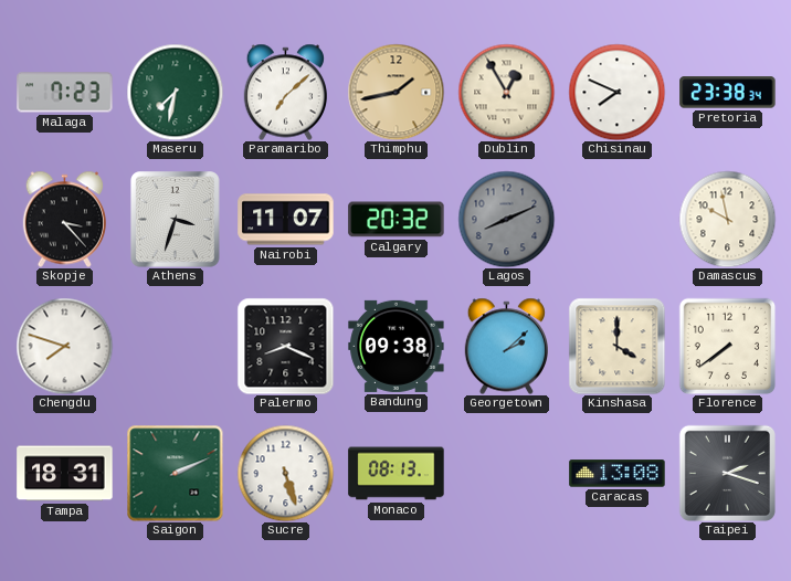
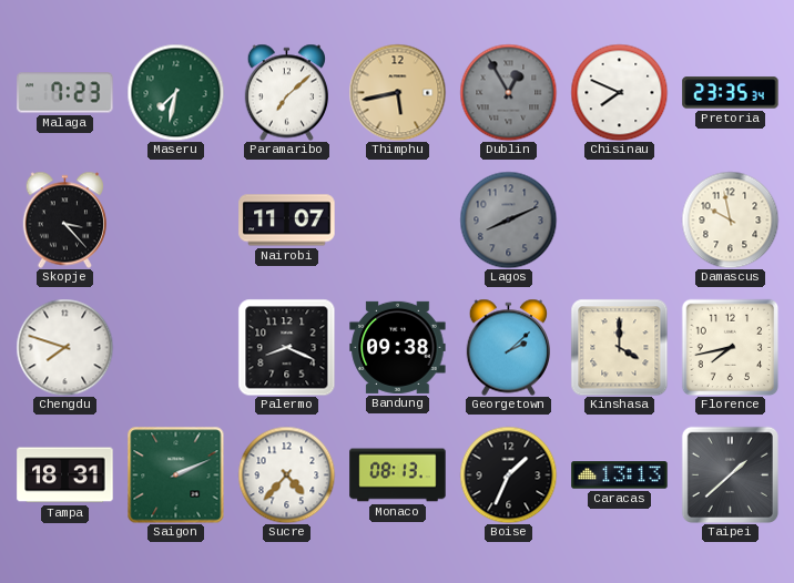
Thimphu: 1:43 -> 5:43
Dublin dial: cream -> grey
Pretoria: 23:38 -> 23:35
Athens: 3:33 -> none
Calgary: 20:32 -> none
Florence: 7:39 -> 7:43
Sucre: 5:27 -> 4:37
Boise: none -> 1:34
Caracas: 13:08 -> 13:13
Taipei: 2:18 -> 1:38
